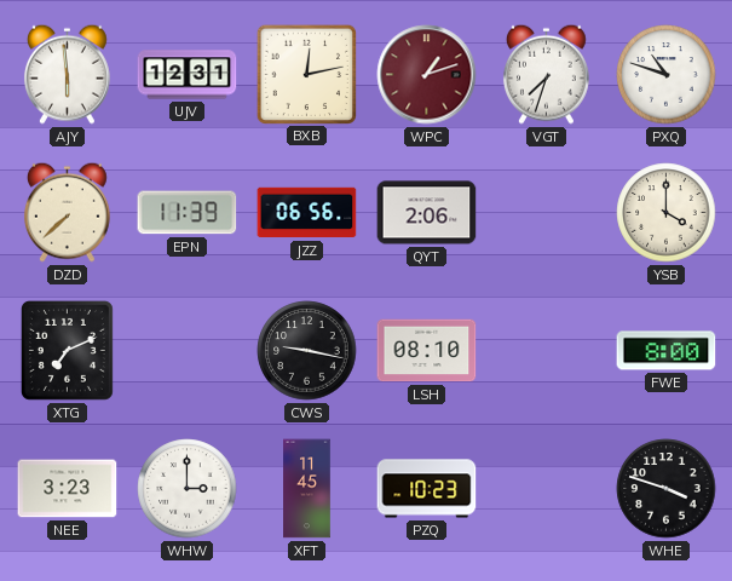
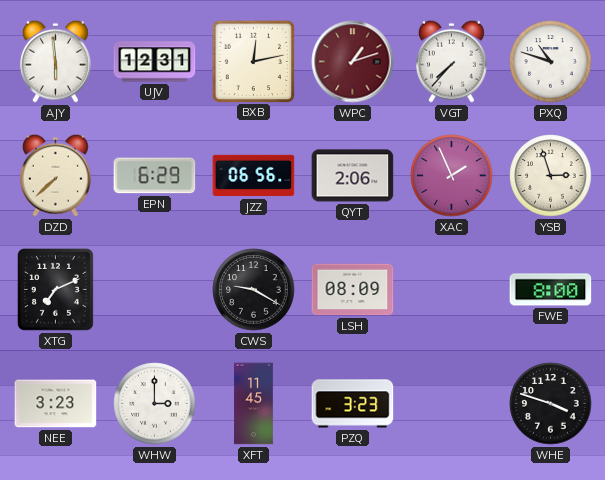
VGT: 7:33 -> 7:37
EPN: 11:39 -> 6:29
XAC: none -> 1:56
YSB: 4:00 -> 2:57
CWS: 9:17 -> 9:20
LSH: 08:10 -> 08:09
PZQ: 10:23 -> 3:23
